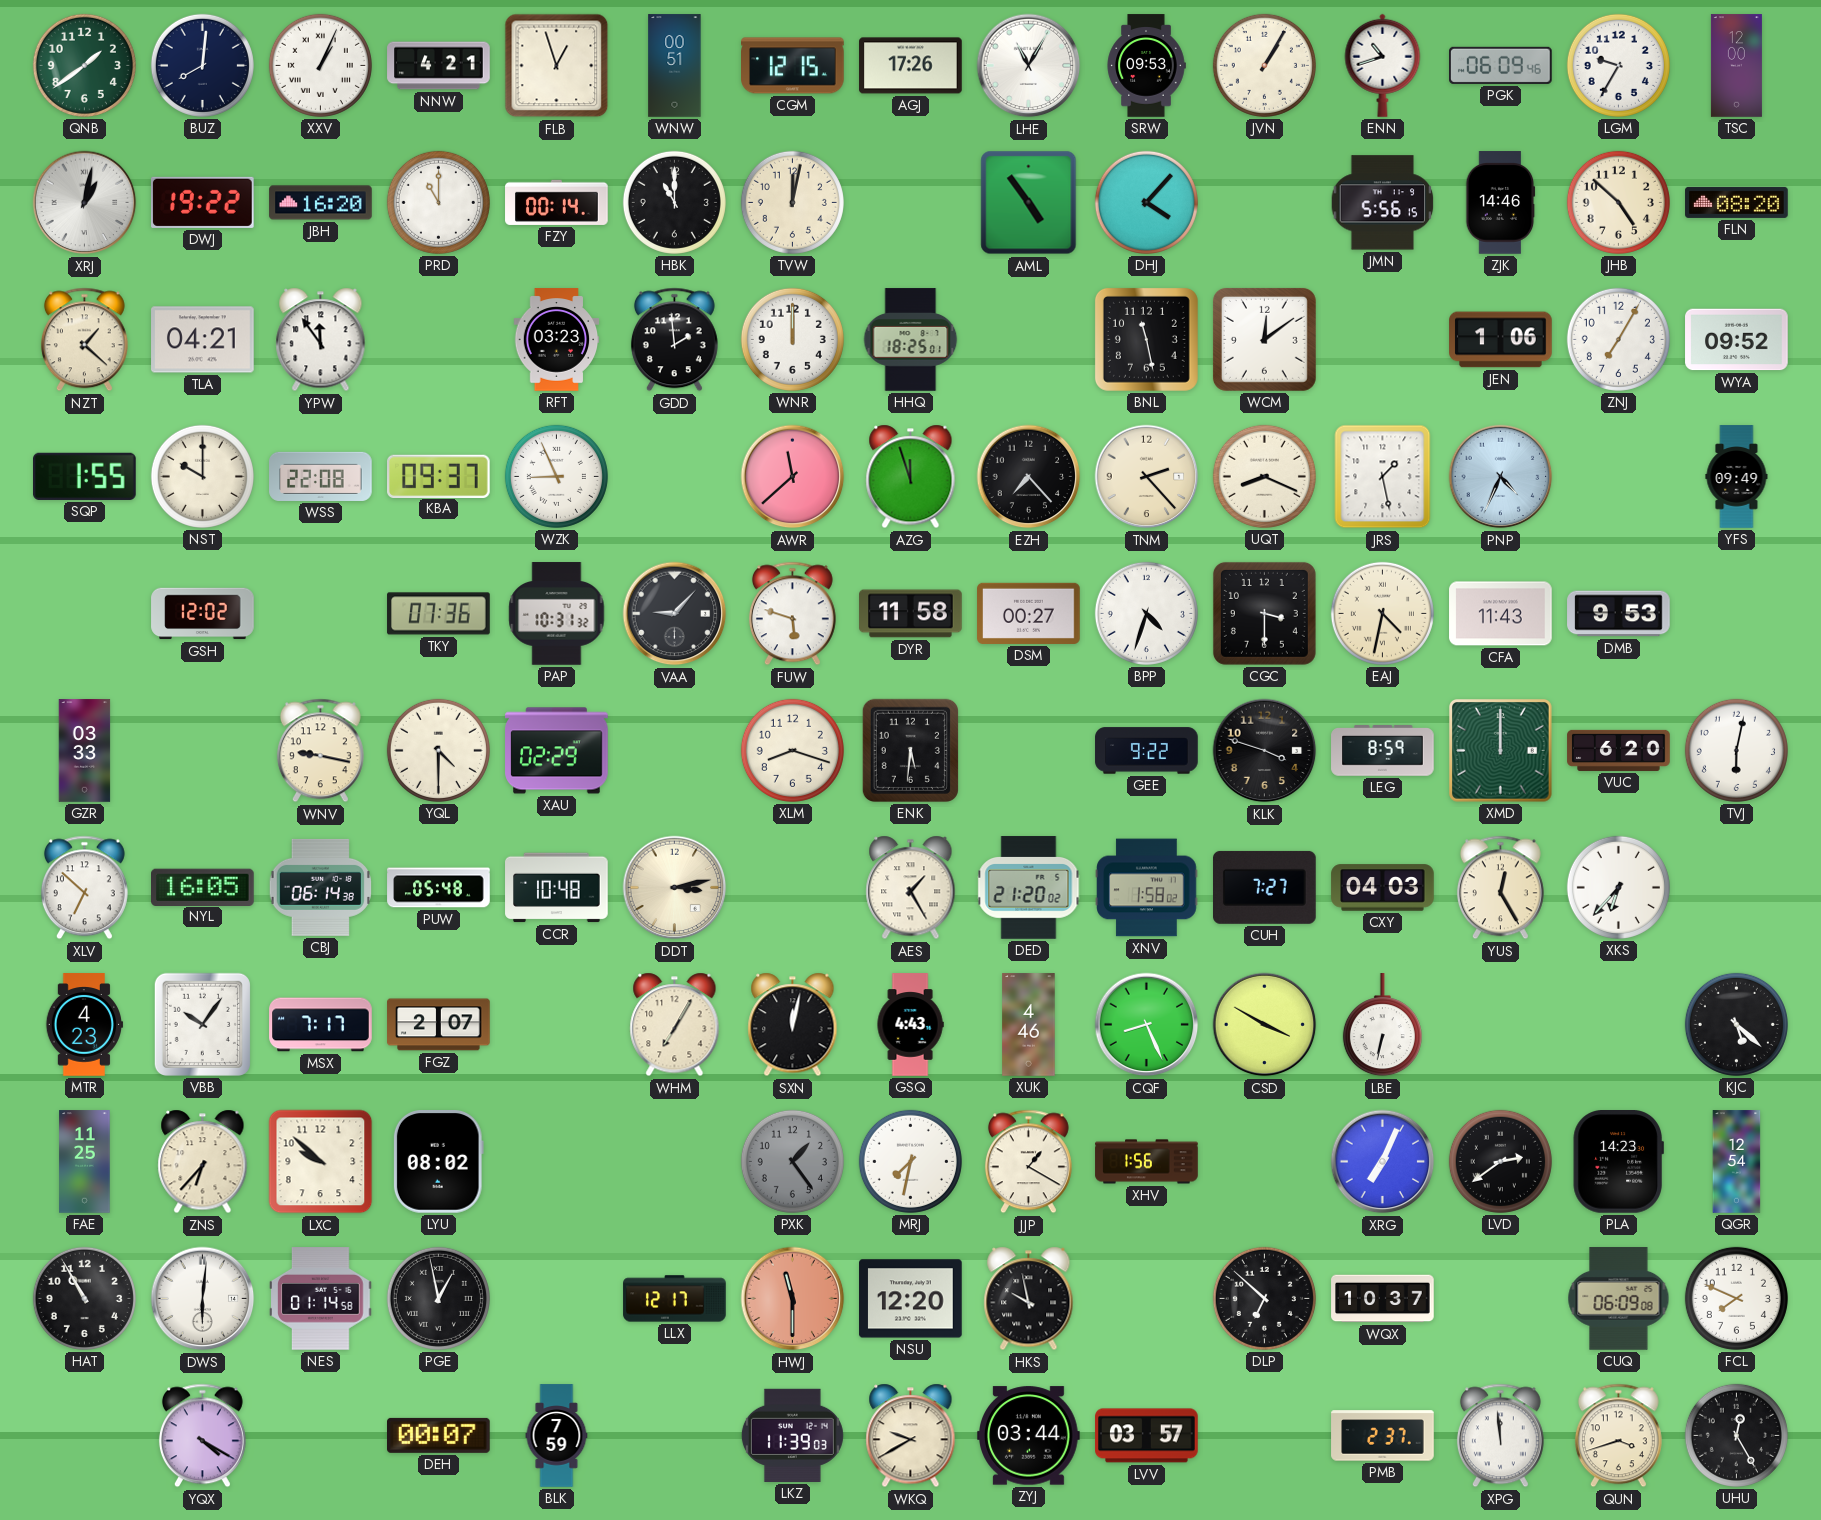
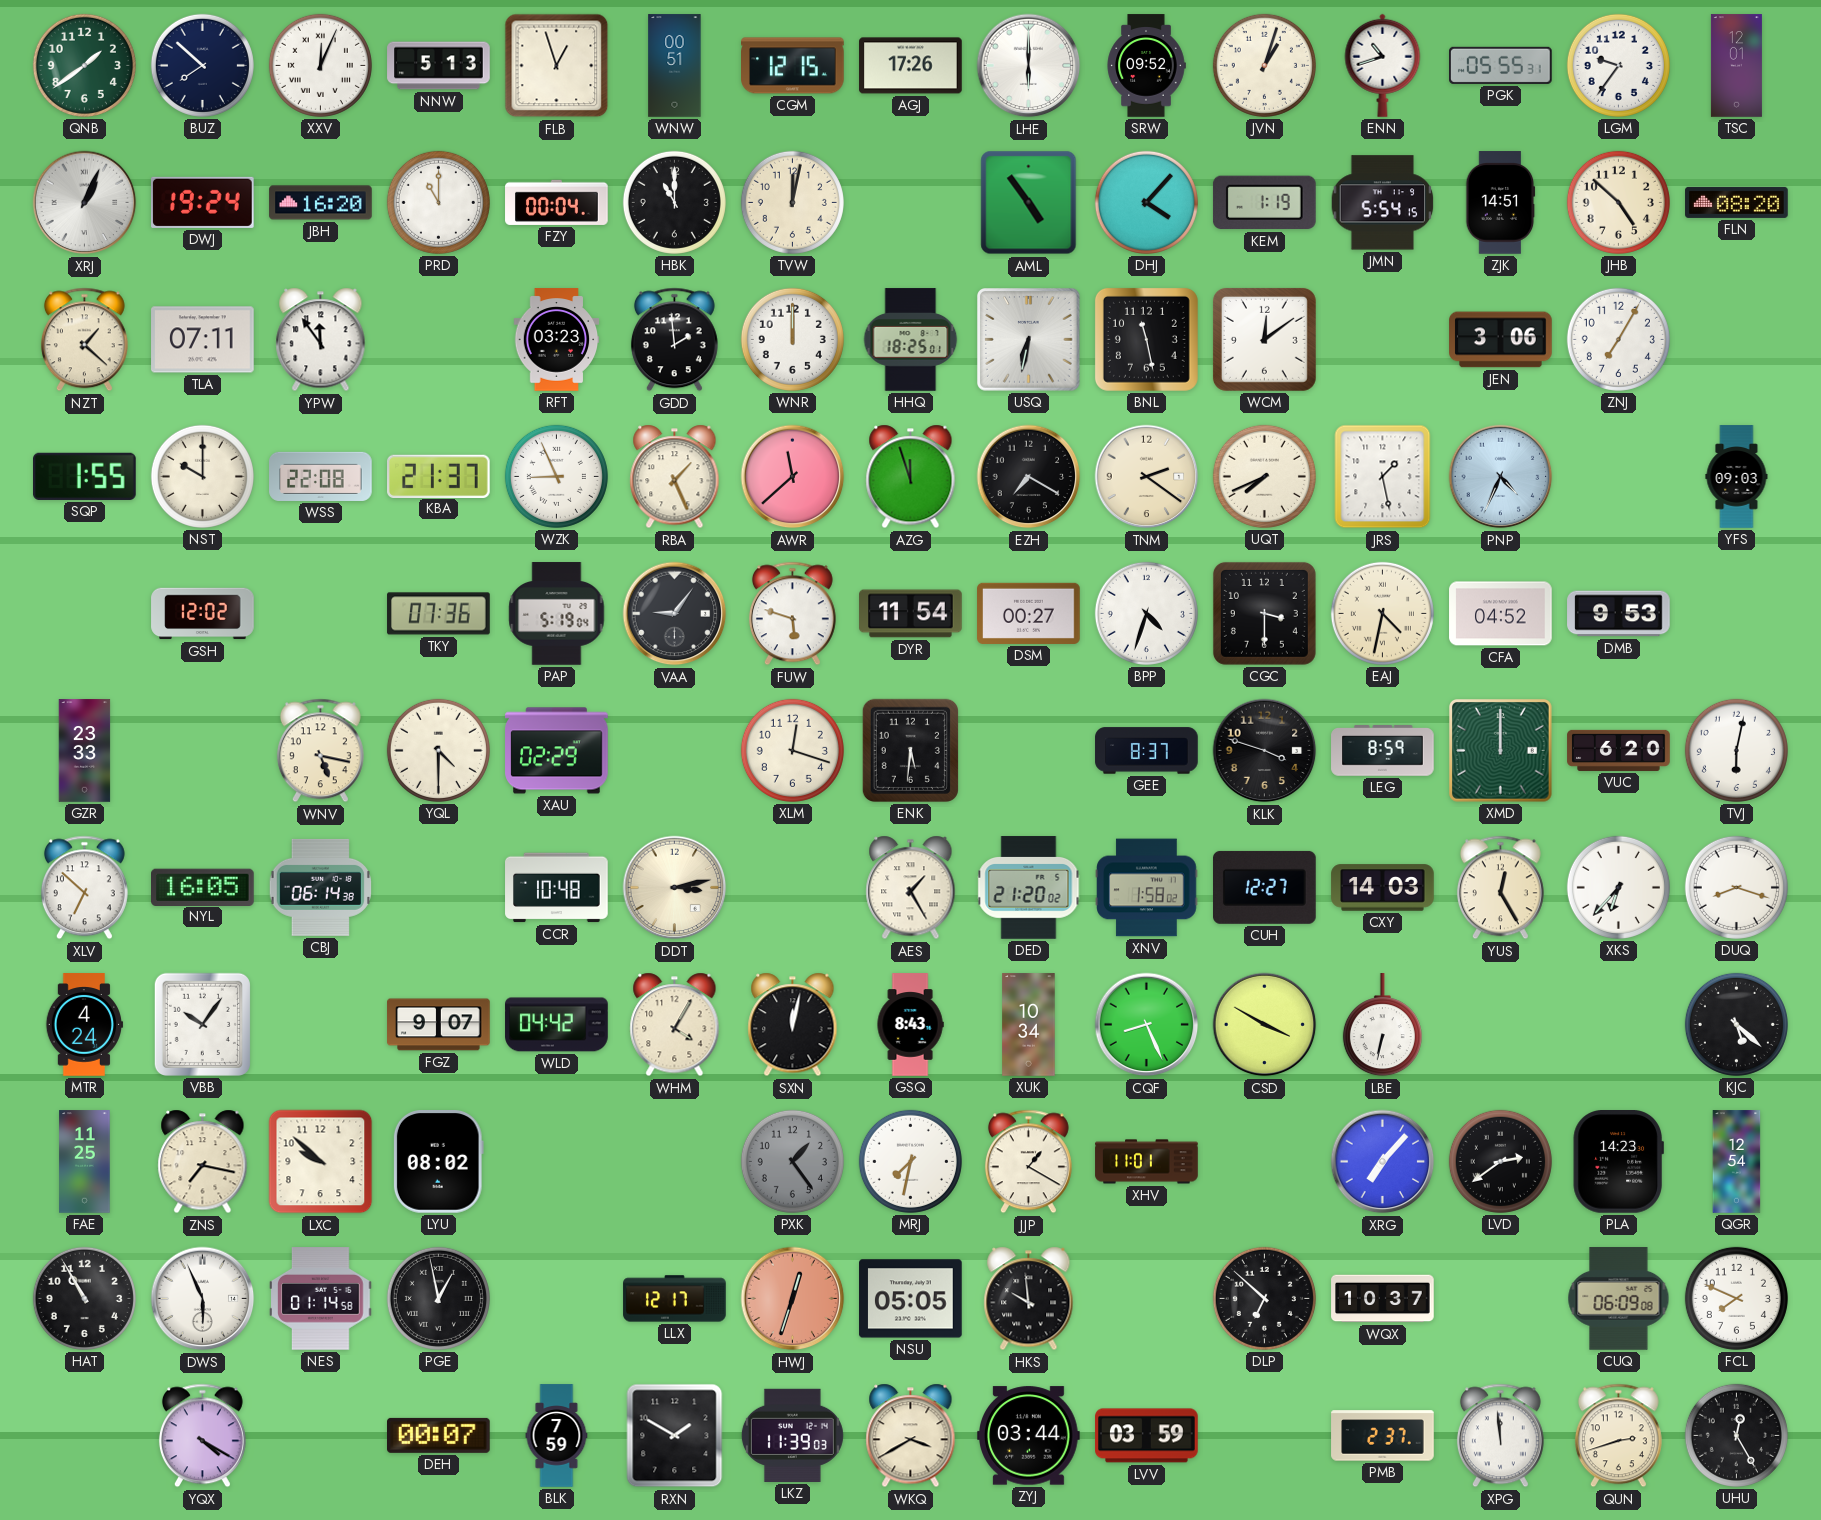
BUZ: 8:01 -> 7:52
XXV: 1:04 -> 12:04
NNW: 4:21 -> 5:13
LHE: 11:05 -> 6:00
SRW: 09:53 -> 09:52
JVN: 1:05 -> 1:03
PGK: 06:09 -> 05:55
LGM: 9:35 -> 9:36
TSC: 12:00 -> 12:01
XRJ: 1:02 -> 1:04
DWJ: 19:22 -> 19:24
FZY: 00:14 -> 00:04
KEM: none -> 1:19
JMN: 5:56 -> 5:54
ZJK: 14:46 -> 14:51
TLA: 04:21 -> 07:11
USQ: none -> 6:32
JEN: 1:06 -> 3:06
WYA: 09:52 -> none
KBA: 09:37 -> 21:37
RBA: none -> 1:26
EZH: 7:23 -> 7:20
TNM: 2:23 -> 2:21
UQT: 8:19 -> 7:41
YFS: 09:49 -> 09:03
PAP: 10:31 -> 5:19
VAA: 9:07 -> 9:06
DYR: 11:58 -> 11:54
CFA: 11:43 -> 04:52
GZR: 03:33 -> 23:33
WNV: 9:17 -> 5:17
XLM: 8:18 -> 12:18
GEE: 9:22 -> 8:37
PUW: 05:48 -> none
CUH: 7:27 -> 12:27
CXY: 04:03 -> 14:03
DUQ: none -> 8:18
MTR: 4:23 -> 4:24
MSX: 7:17 -> none
FGZ: 2:07 -> 9:07
WLD: none -> 04:42
WHM: 7:05 -> 4:05
GSQ: 4:43 -> 8:43
XUK: 4:46 -> 10:34
ZNS: 6:37 -> 7:17
XHV: 1:56 -> 11:01
XRG: 7:04 -> 7:07
DWS: 6:01 -> 5:56
HWJ: 11:30 -> 12:33
NSU: 12:20 -> 05:05
HKS: 9:58 -> 9:59
RXN: none -> 1:50
WKQ: 9:40 -> 3:40
LVV: 03:57 -> 03:59
QUN: 3:42 -> 2:42
